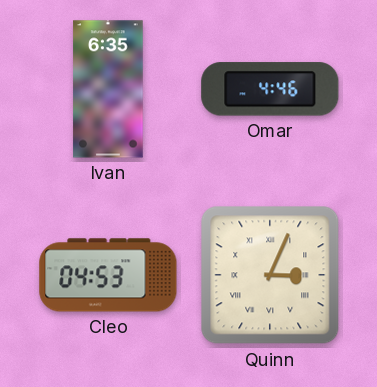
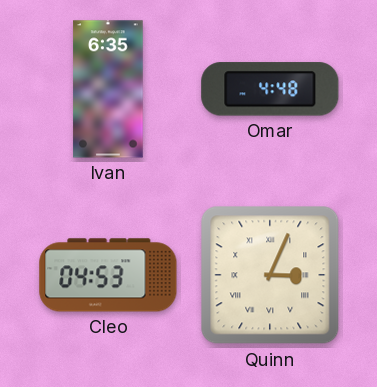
Omar: 4:46 -> 4:48
